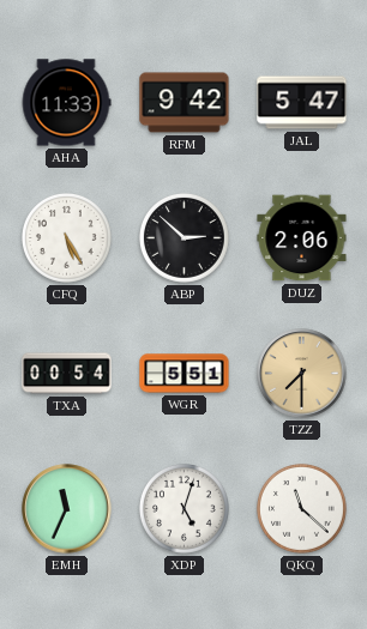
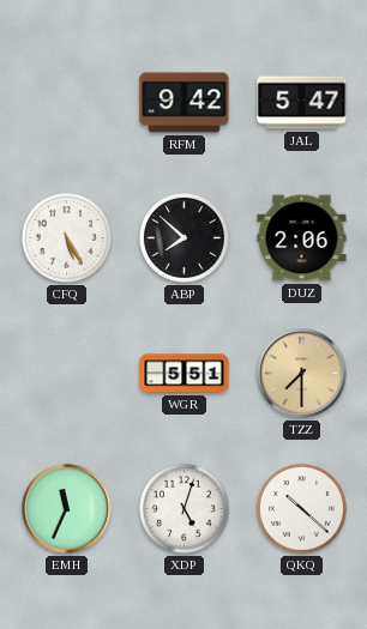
AHA: 11:33 -> none
ABP: 2:52 -> 7:52
TXA: 00:54 -> none
QKQ: 11:22 -> 10:22
